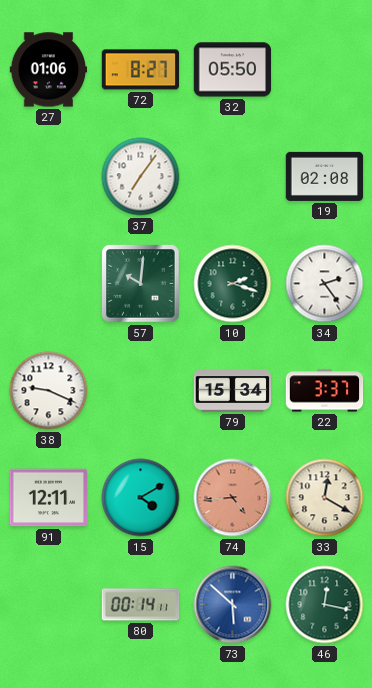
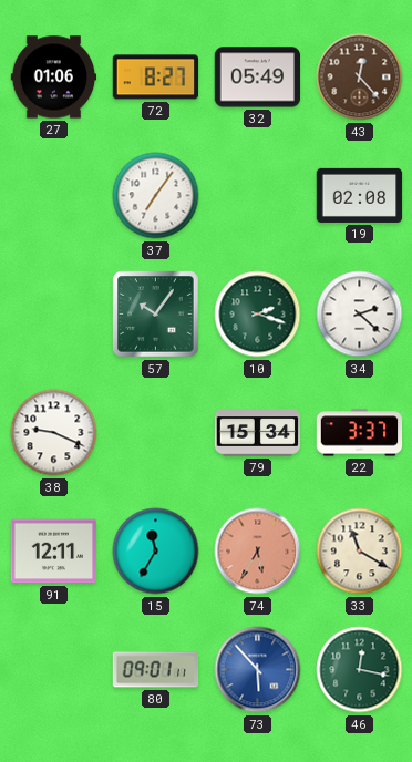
32: 05:50 -> 05:49
43: none -> 12:23
57: 10:01 -> 10:06
34: 2:24 -> 2:22
15: 4:10 -> 11:35
74: 4:44 -> 5:35
33: 12:20 -> 11:20
80: 00:14 -> 09:01
73: 5:52 -> 5:53
